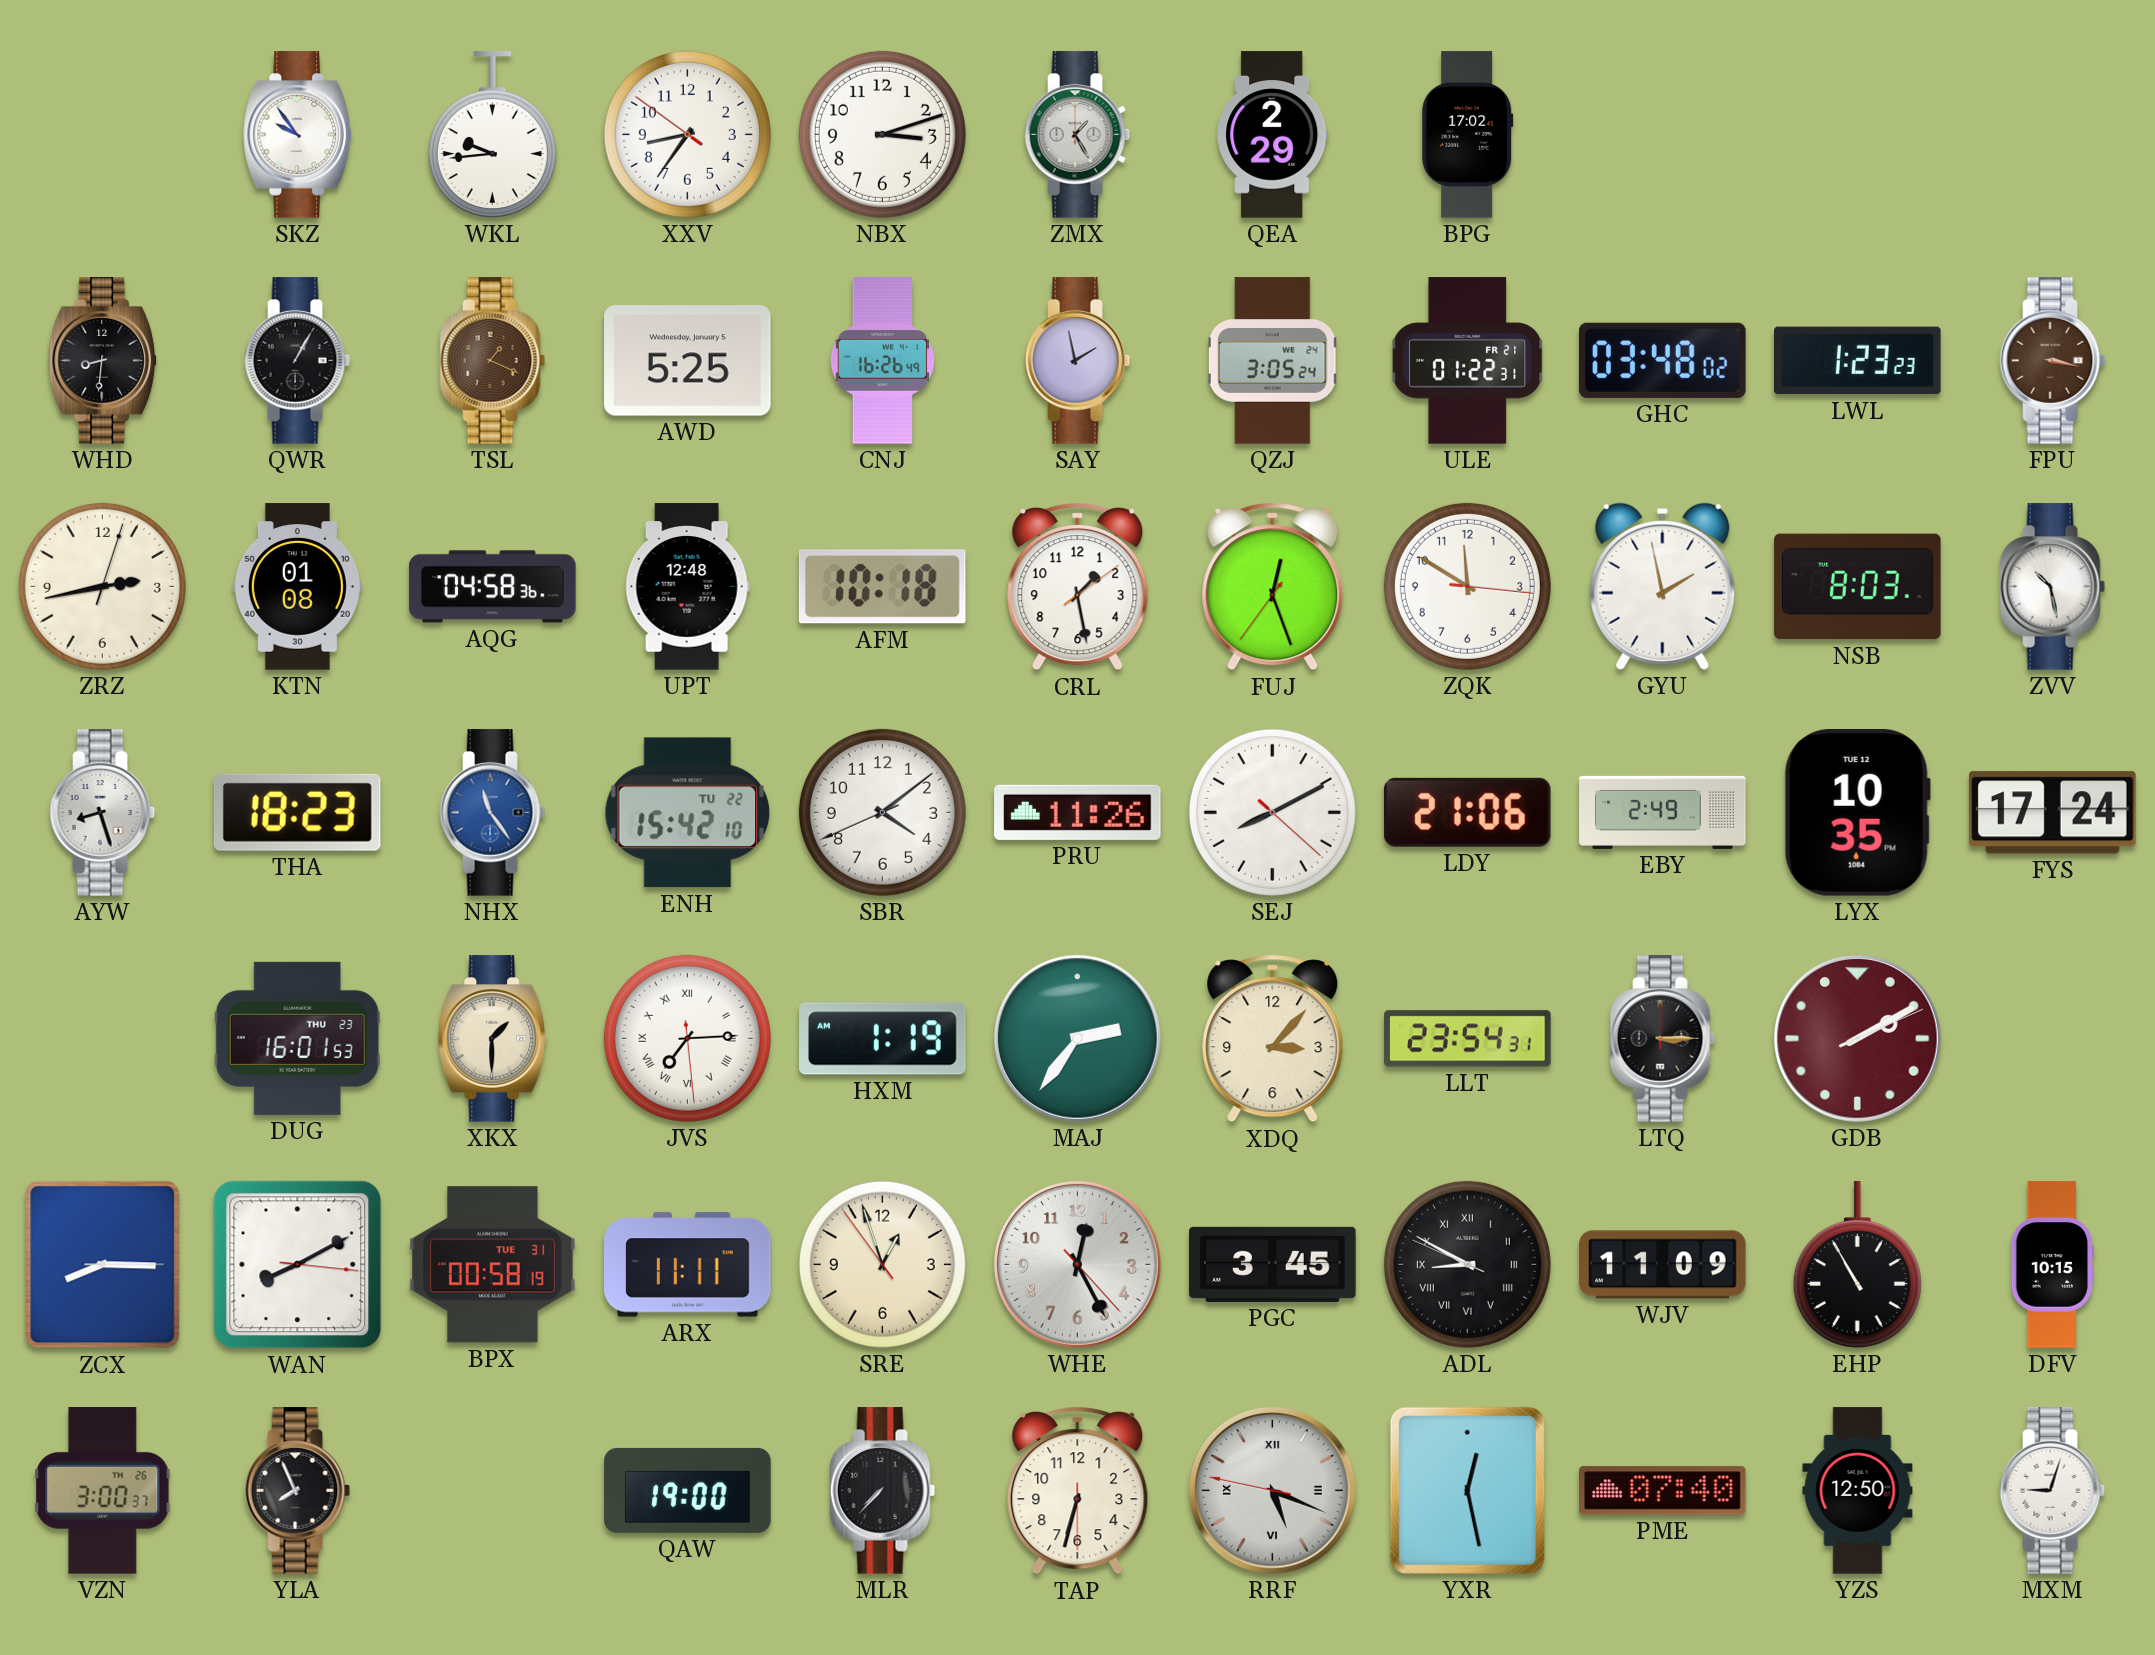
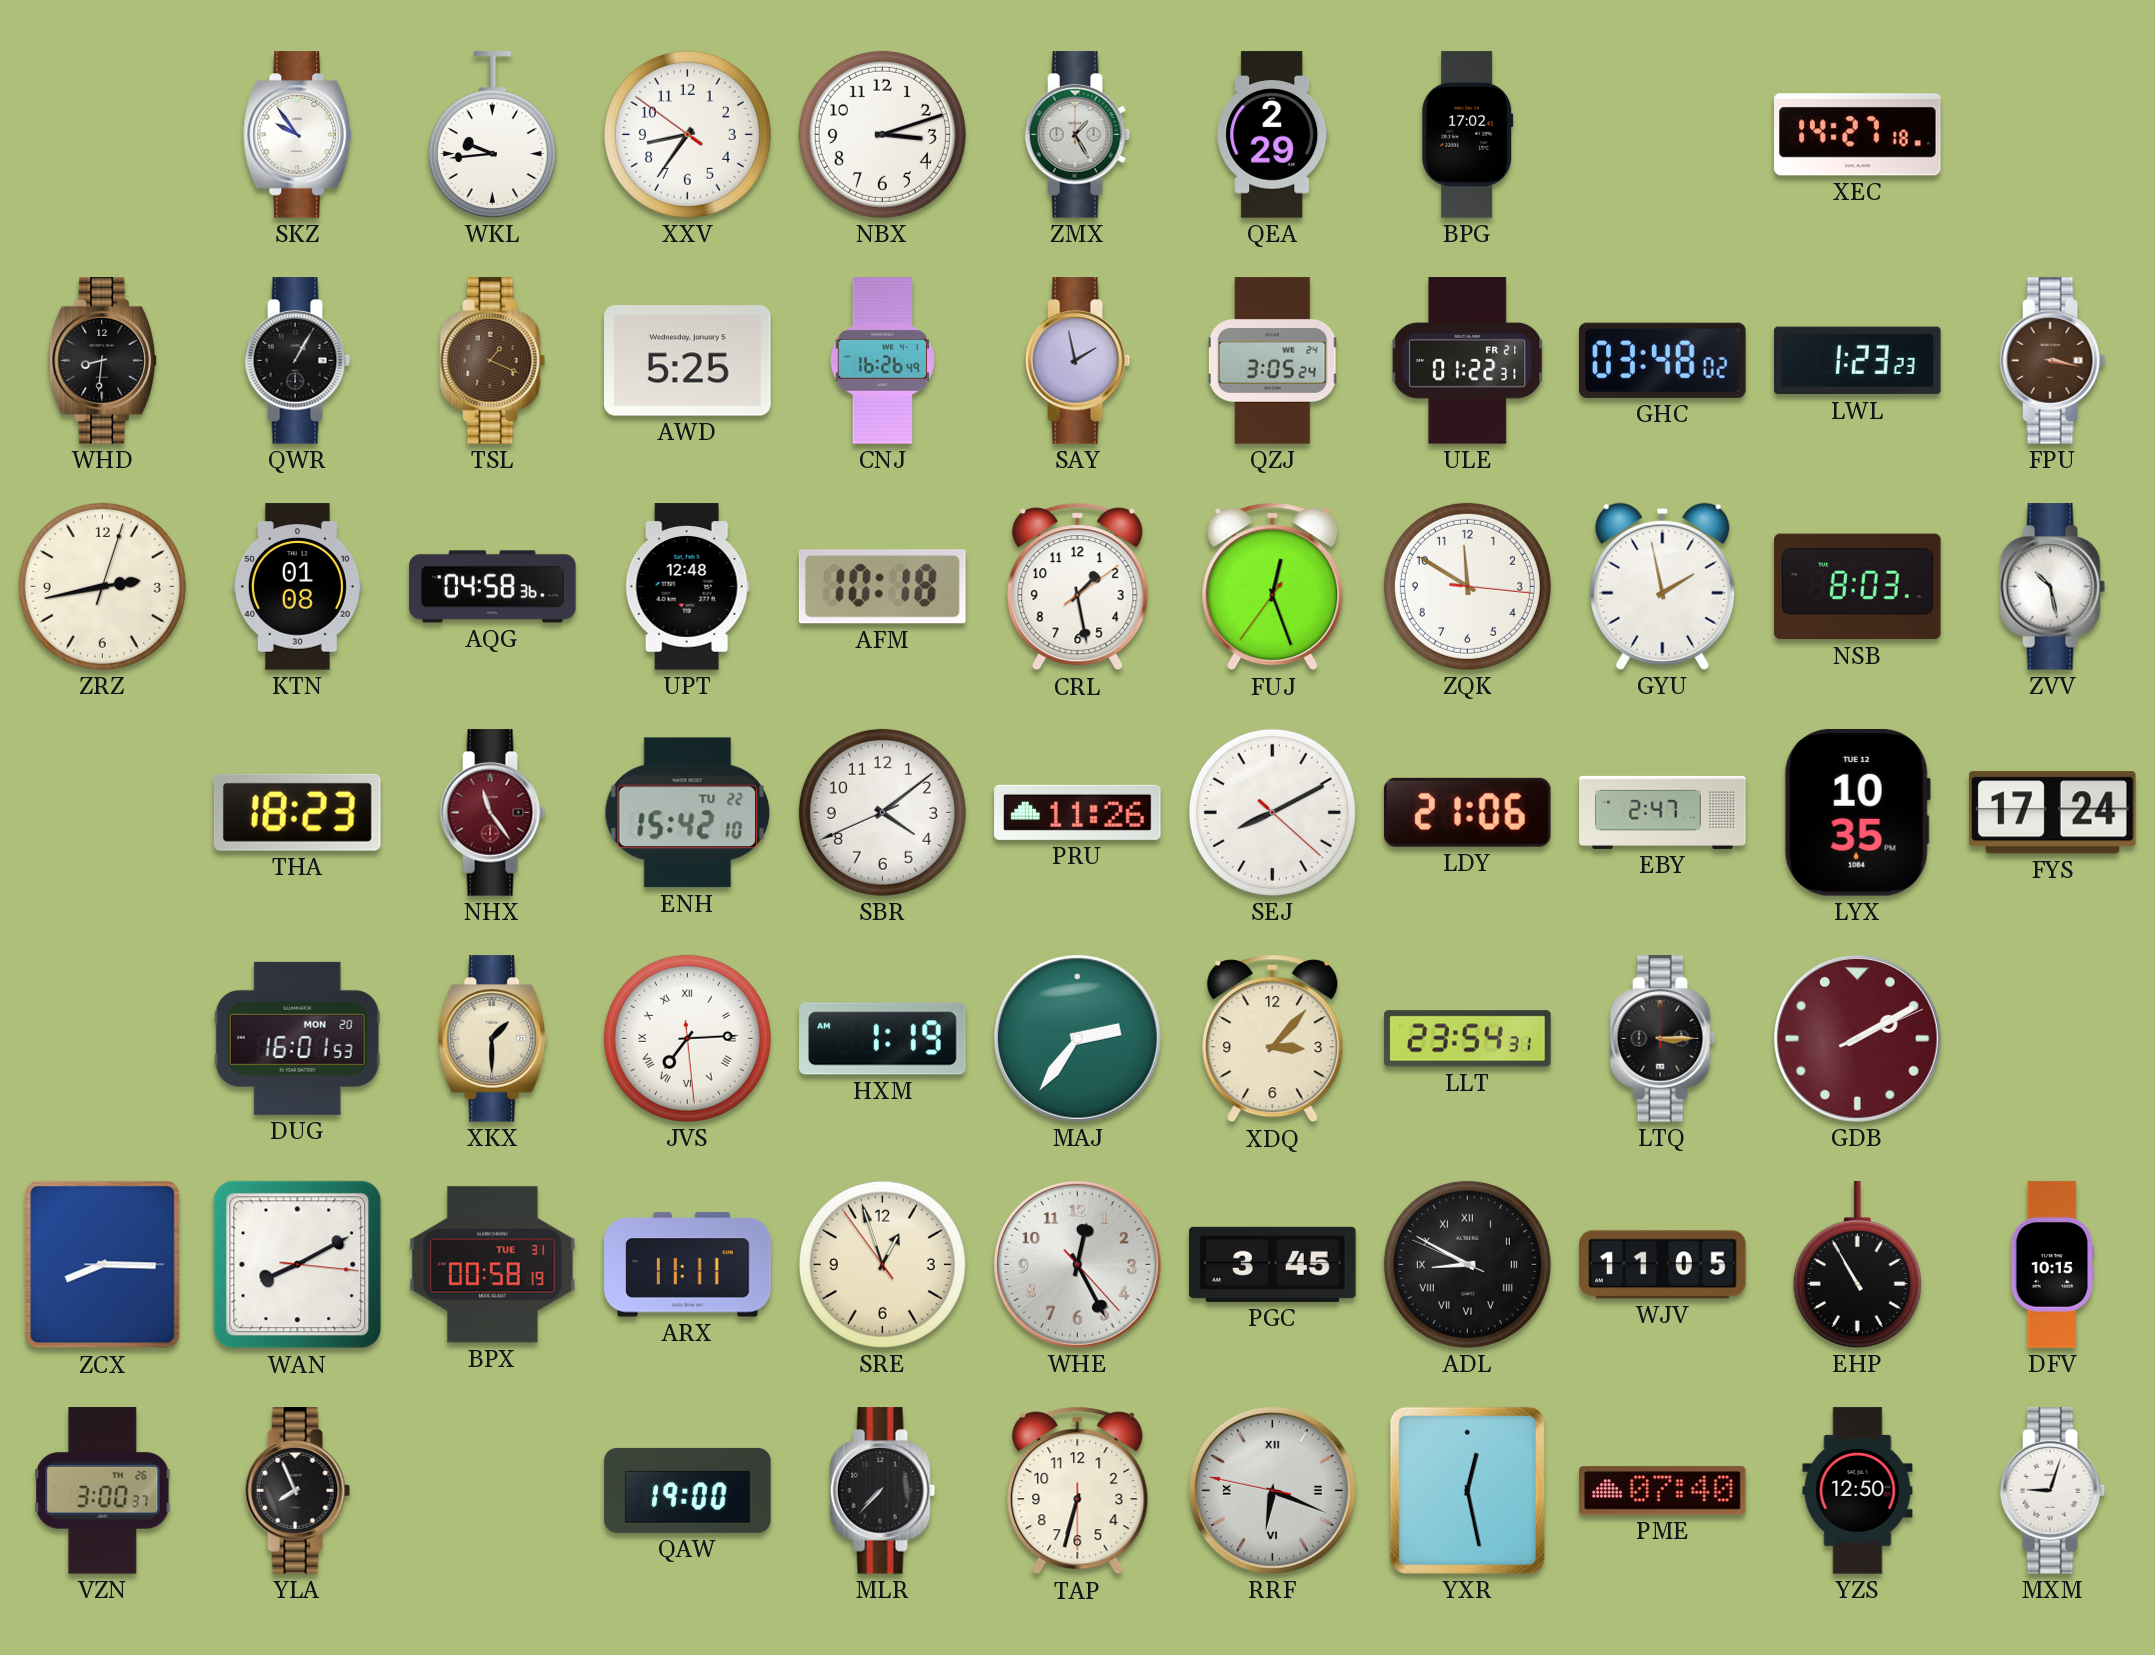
XEC: none -> 14:27
AYW: 8:27 -> none
NHX dial: blue -> burgundy
EBY: 2:49 -> 2:47
DUG date: THU 23 -> MON 20
WJV: 11:09 -> 11:05
RRF: 5:18 -> 6:18
